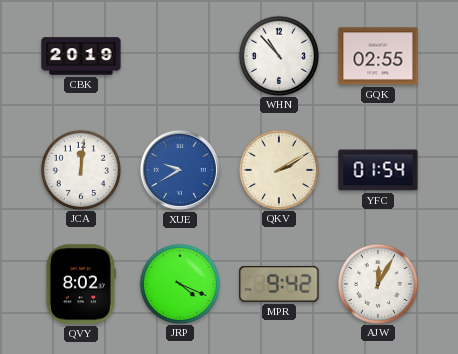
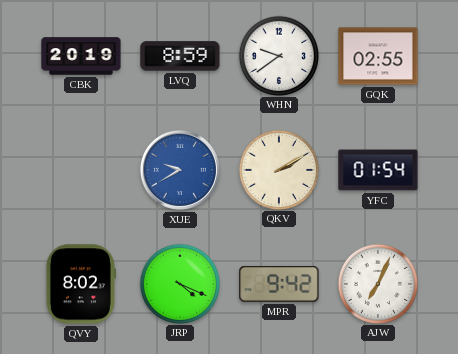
LVQ: none -> 8:59
WHN: 10:53 -> 9:39
JCA: 12:01 -> none
AJW: 12:05 -> 7:04
